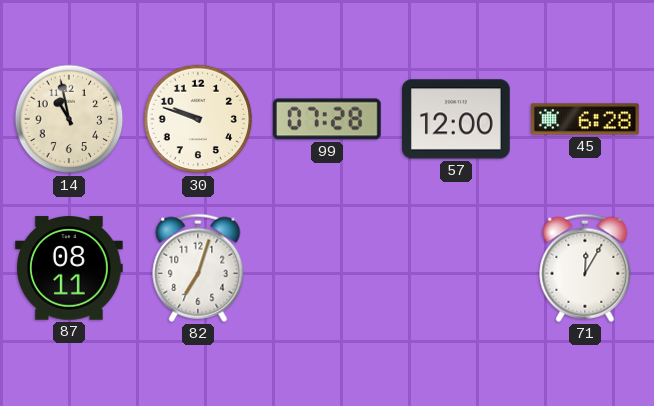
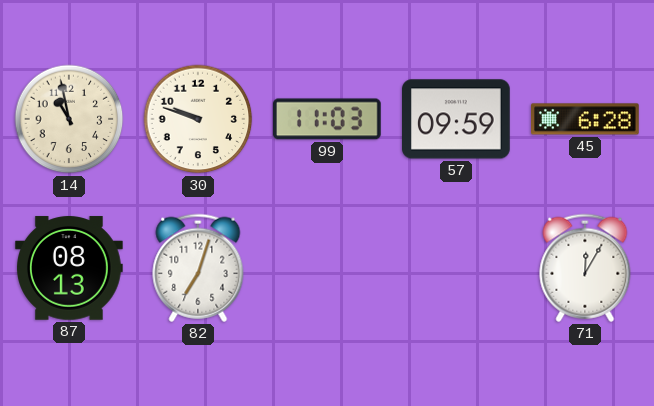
99: 07:28 -> 11:03
57: 12:00 -> 09:59
87: 08:11 -> 08:13
